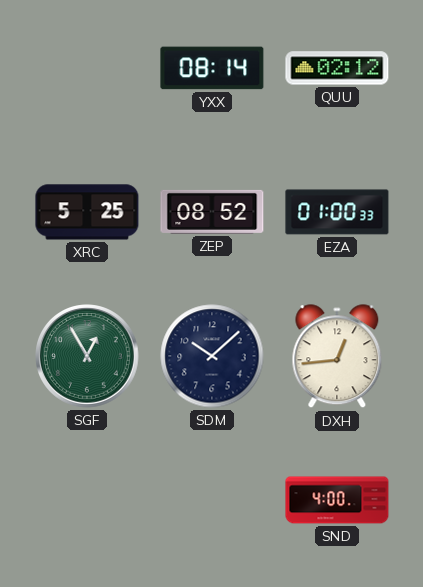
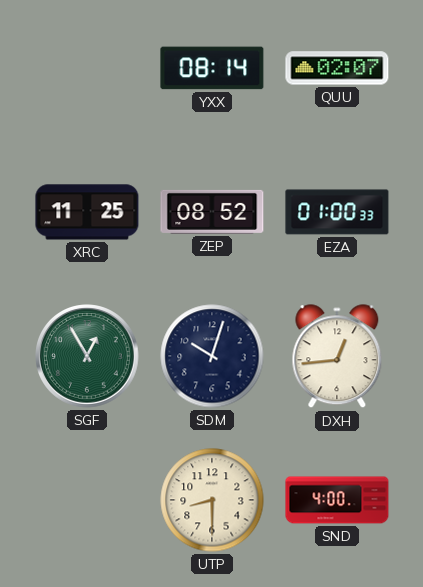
QUU: 02:12 -> 02:07
XRC: 5:25 -> 11:25
SDM: 10:08 -> 10:03
UTP: none -> 8:30
